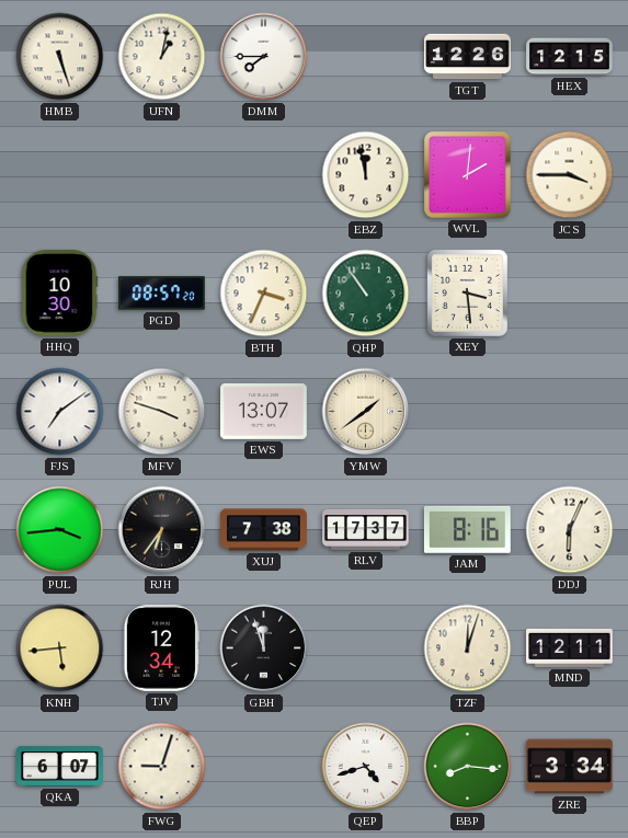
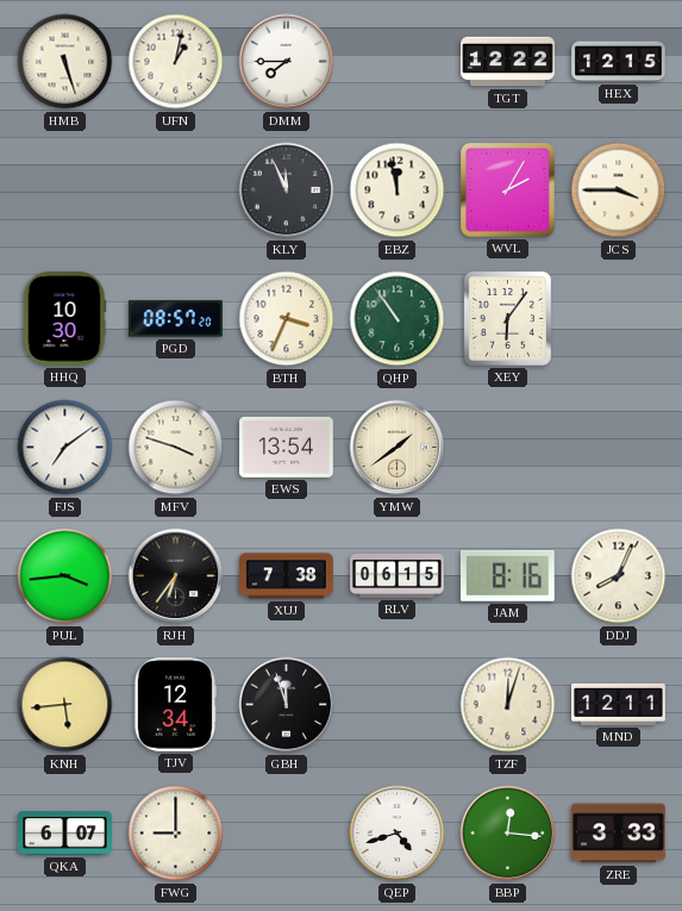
TGT: 12:26 -> 12:22
KLY: none -> 11:56
WVL: 2:01 -> 2:05
XEY: 3:29 -> 6:06
EWS: 13:07 -> 13:54
RLV: 17:37 -> 06:15
DDJ: 6:04 -> 8:04
FWG: 9:03 -> 9:00
BBP: 8:16 -> 12:16
ZRE: 3:34 -> 3:33
